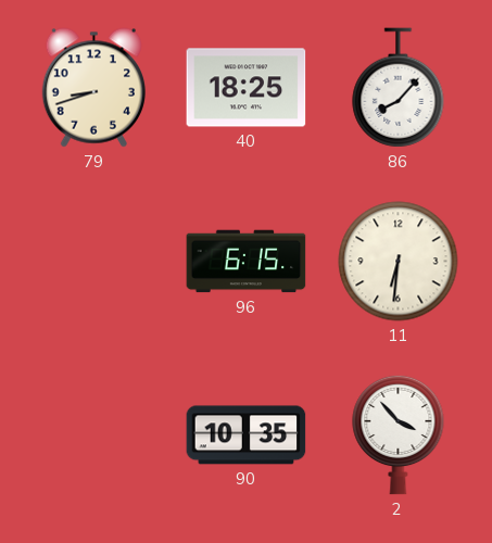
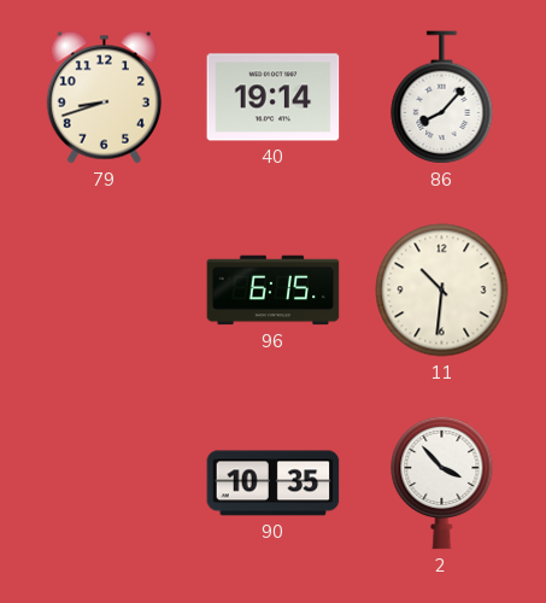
40: 18:25 -> 19:14
11: 6:31 -> 10:31
